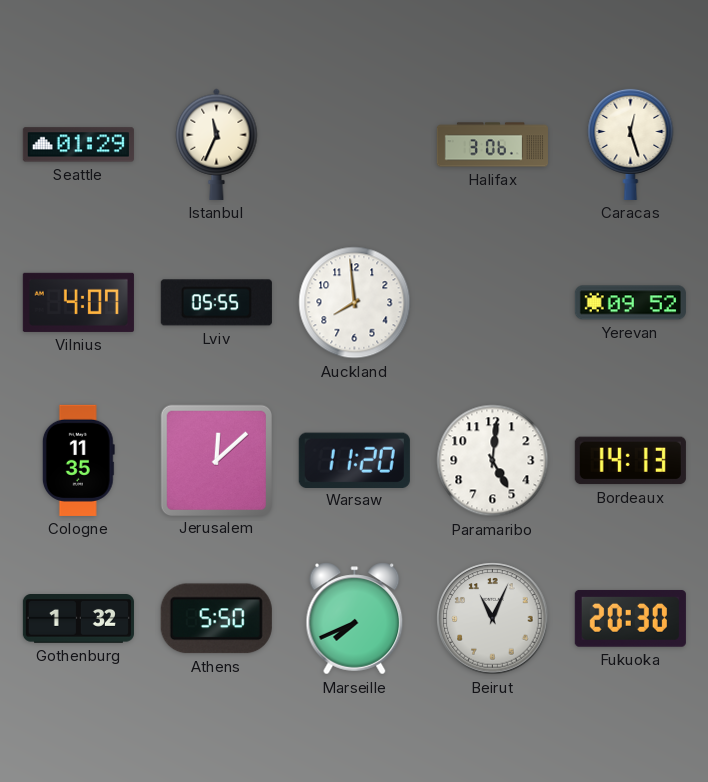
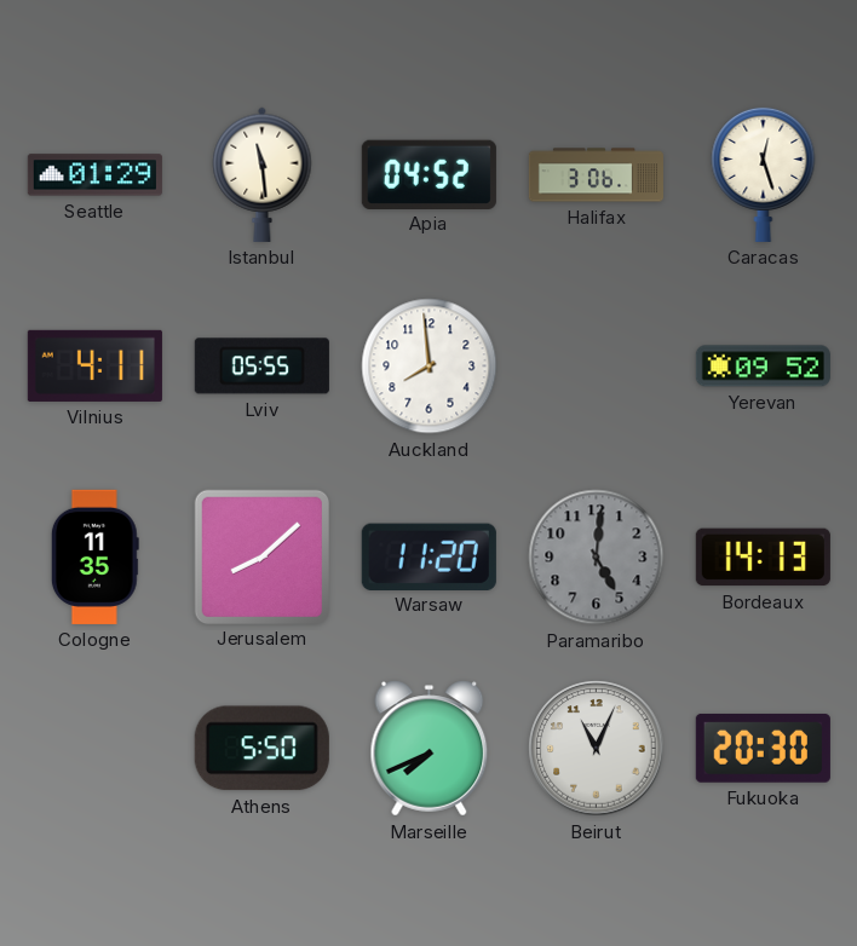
Istanbul: 11:34 -> 11:29
Apia: none -> 04:52
Vilnius: 4:07 -> 4:11
Jerusalem: 12:08 -> 8:08
Paramaribo dial: white -> grey
Gothenburg: 1:32 -> none
